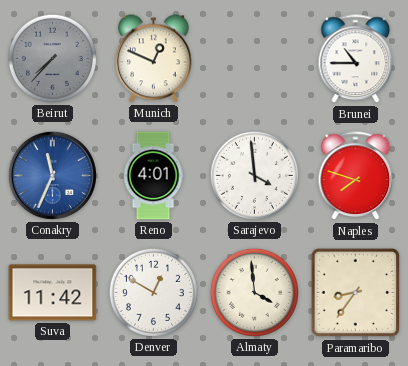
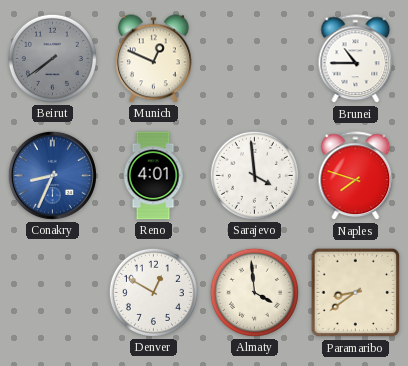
Beirut: 7:37 -> 7:39
Conakry: 11:34 -> 8:34
Suva: 11:42 -> none
Paramaribo: 8:36 -> 8:39
